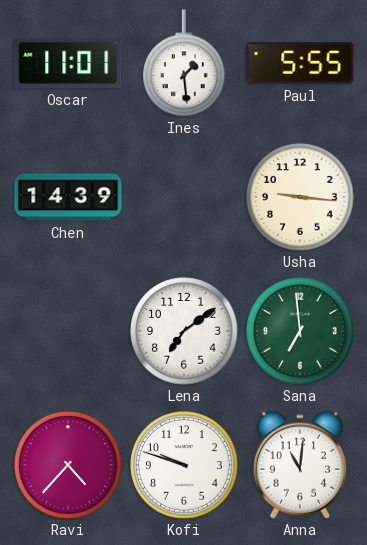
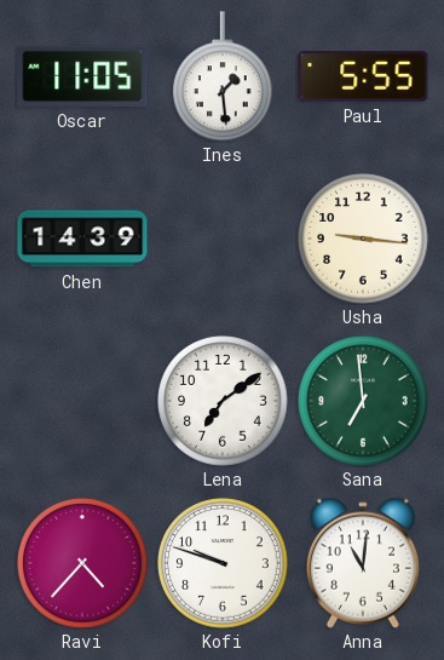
Oscar: 11:01 -> 11:05
